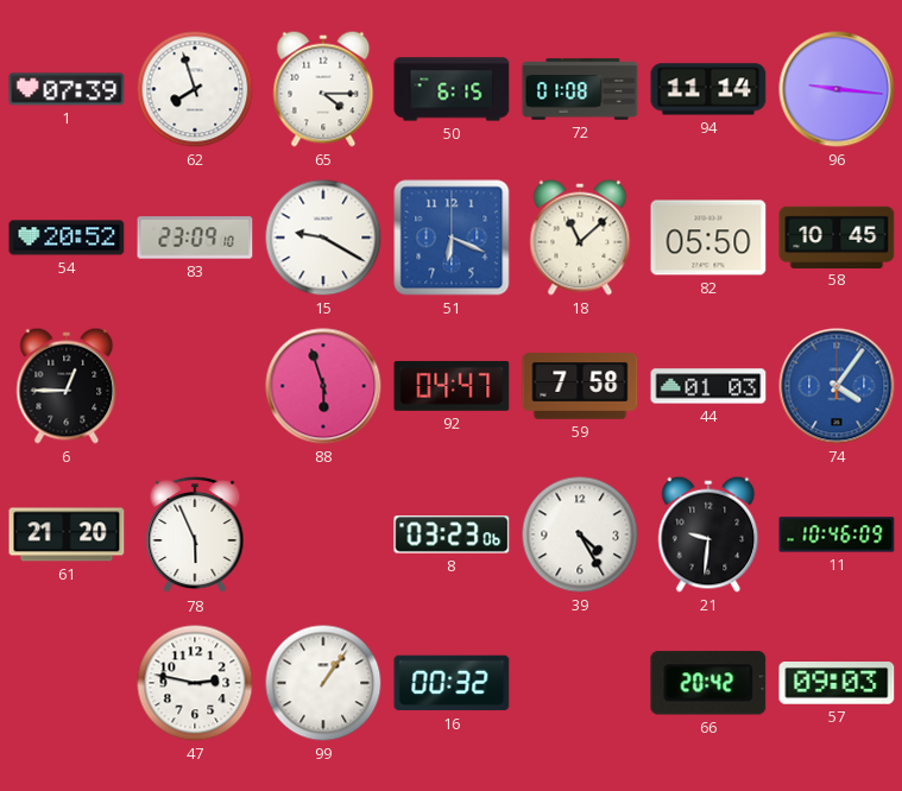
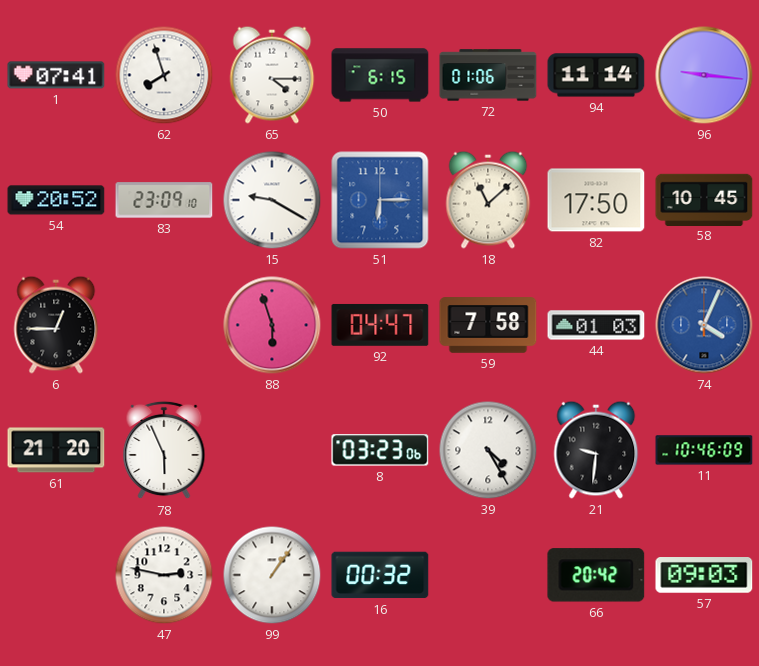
1: 07:39 -> 07:41
72: 01:08 -> 01:06
51: 6:19 -> 6:15
82: 05:50 -> 17:50
74: 4:06 -> 4:04
